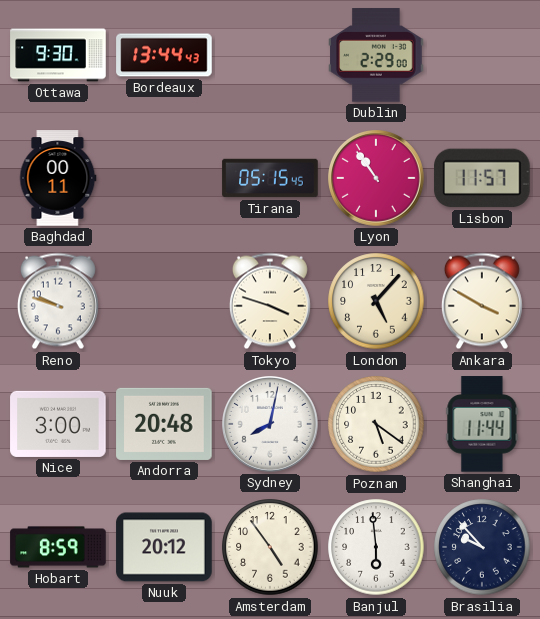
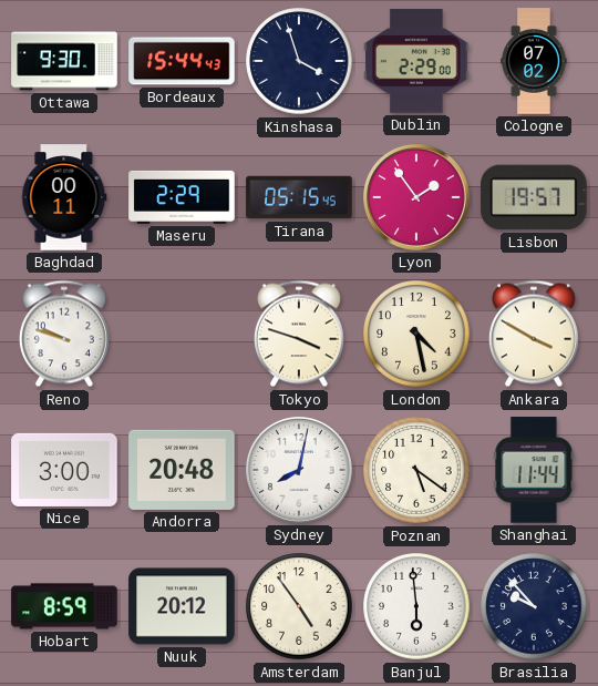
Bordeaux: 13:44 -> 15:44
Kinshasa: none -> 3:57
Cologne: none -> 07:02
Maseru: none -> 2:29
Lyon: 10:54 -> 1:54
Lisbon: 11:57 -> 19:57
London: 5:07 -> 4:28
